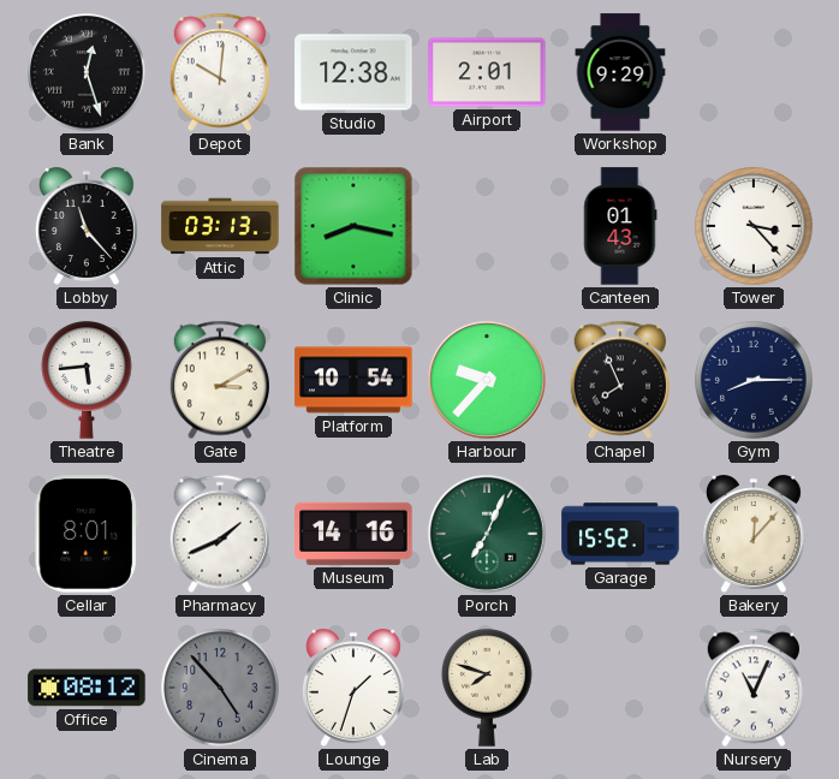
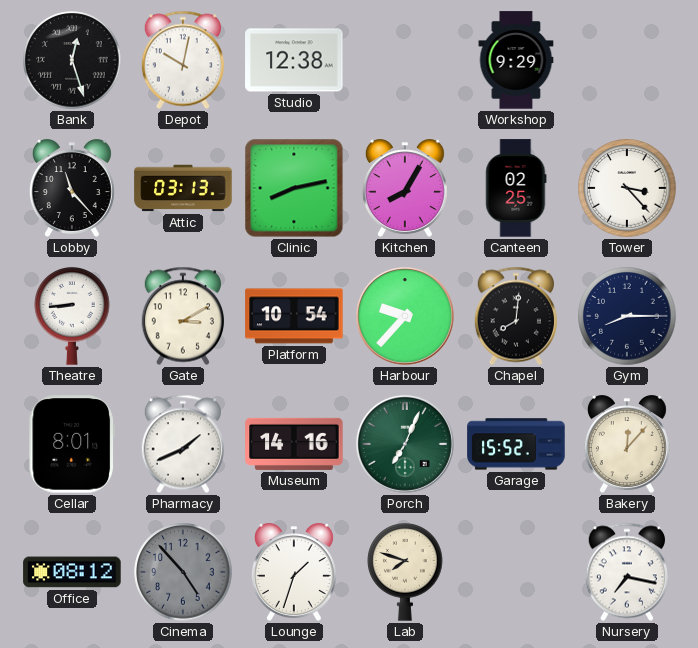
Depot: 10:01 -> 10:02
Airport: 2:01 -> none
Clinic: 8:17 -> 8:13
Kitchen: none -> 8:05
Canteen: 01:43 -> 02:25
Theatre: 5:44 -> 8:44
Chapel: 7:56 -> 8:01
Nursery: 11:04 -> 7:17
